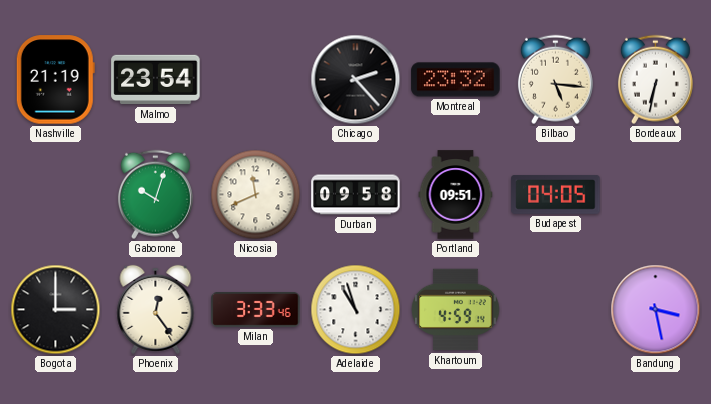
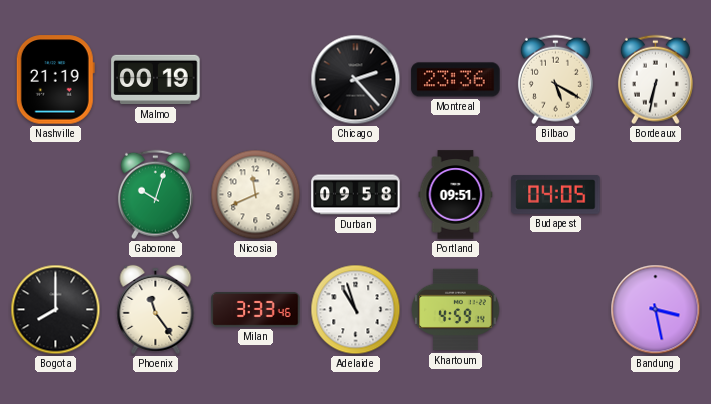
Malmo: 23:54 -> 00:19
Montreal: 23:32 -> 23:36
Bilbao: 5:16 -> 5:20
Bogota: 3:00 -> 8:00
Phoenix: 12:24 -> 11:24
